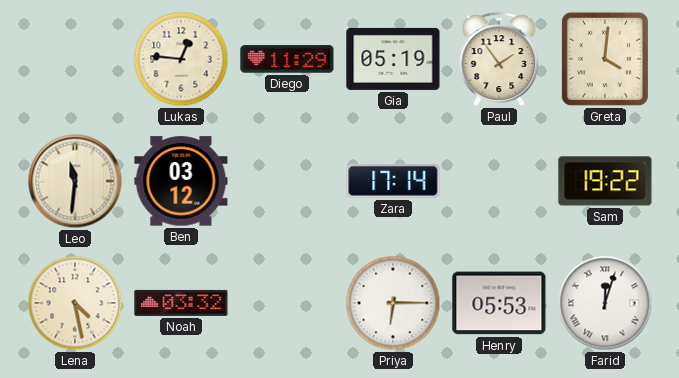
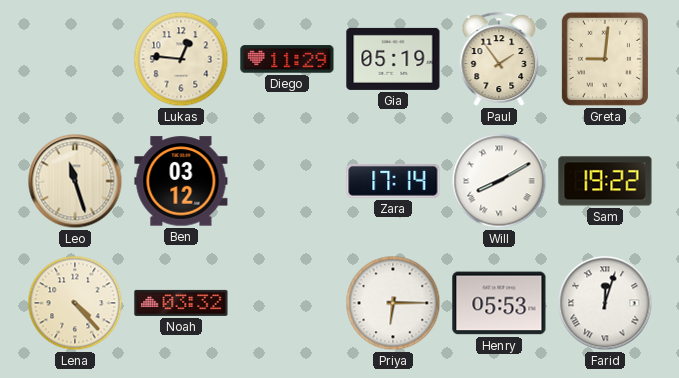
Greta: 4:01 -> 9:01
Leo: 11:31 -> 11:27
Will: none -> 8:10
Lena: 4:28 -> 4:23
